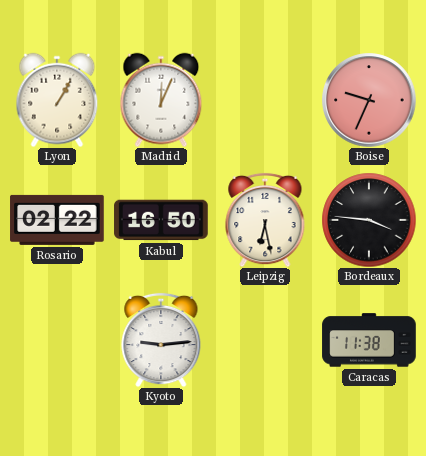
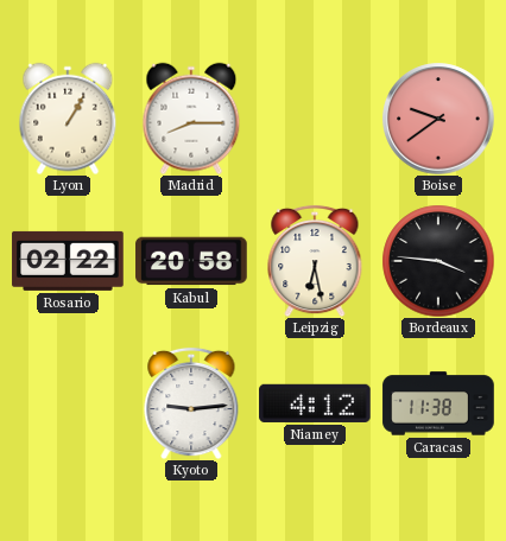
Madrid: 12:04 -> 8:15
Boise: 9:34 -> 9:39
Kabul: 16:50 -> 20:58
Niamey: none -> 4:12
